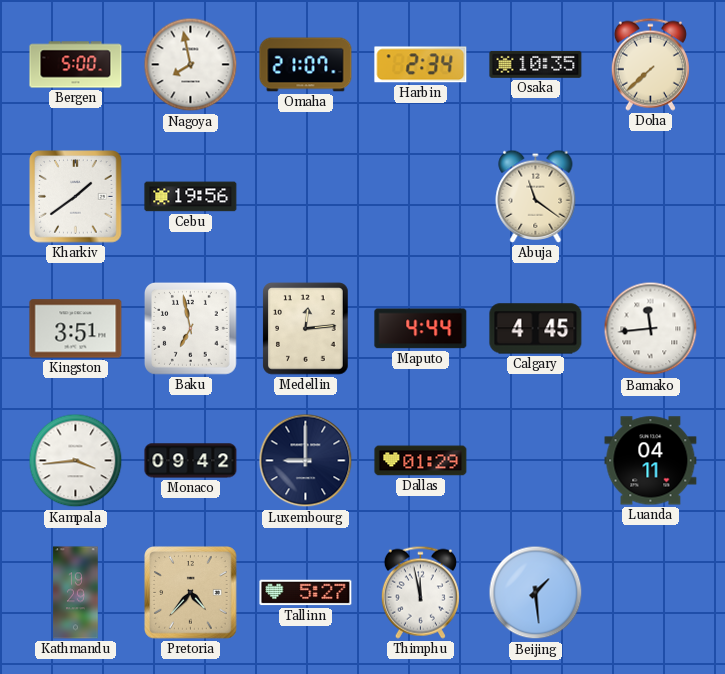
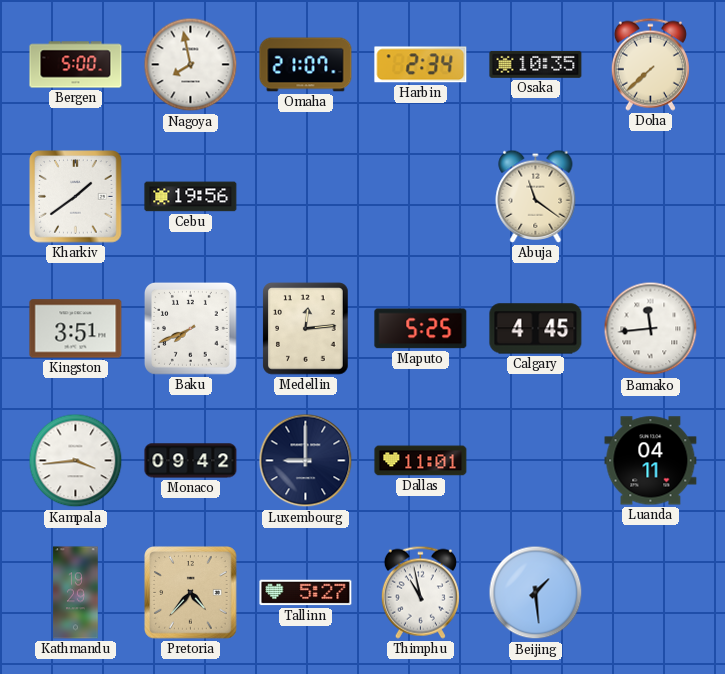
Baku: 6:58 -> 7:41
Maputo: 4:44 -> 5:25
Dallas: 01:29 -> 11:01
Thimphu: 11:58 -> 10:58
